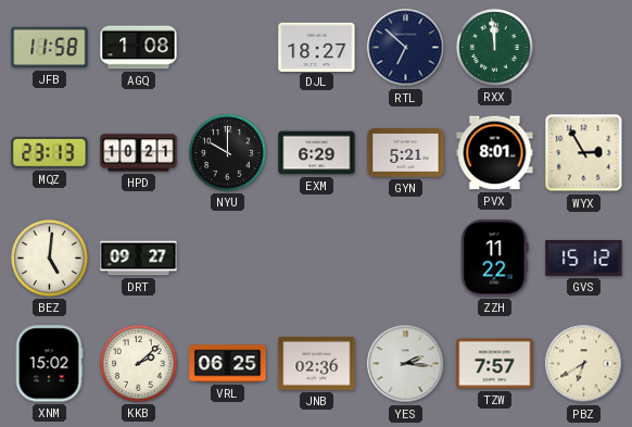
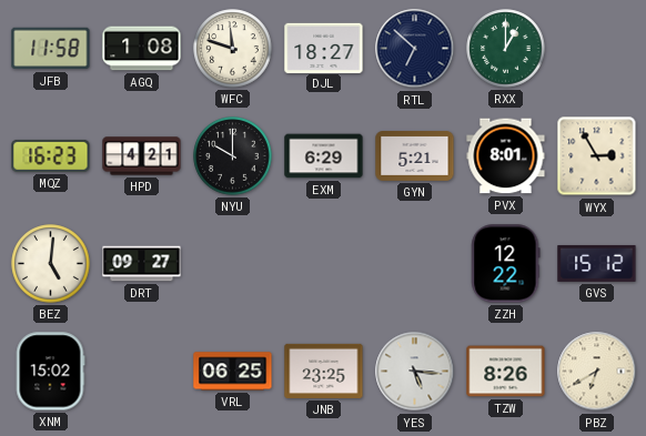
WFC: none -> 11:48
RXX: 11:59 -> 1:00
MQZ: 23:13 -> 16:23
HPD: 10:21 -> 4:21
ZZH: 11:22 -> 12:22
KKB: 2:08 -> none
JNB: 02:36 -> 23:25
YES: 2:16 -> 5:16
TZW: 7:57 -> 8:26
